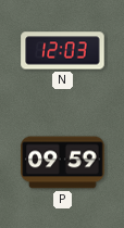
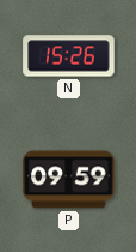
N: 12:03 -> 15:26
